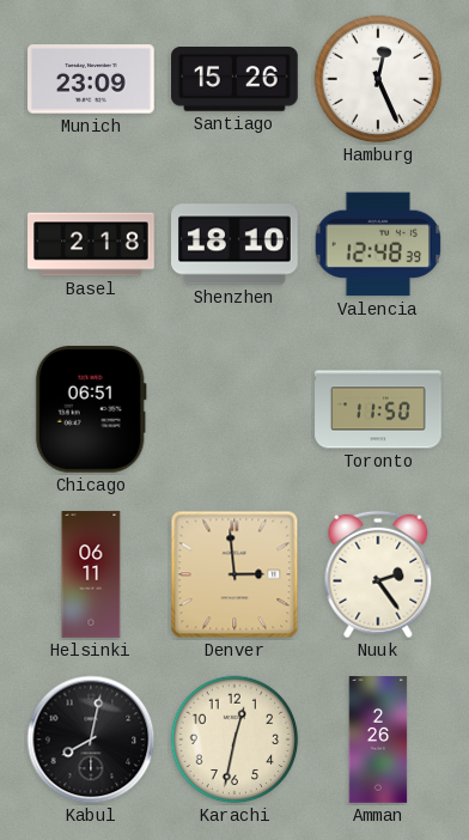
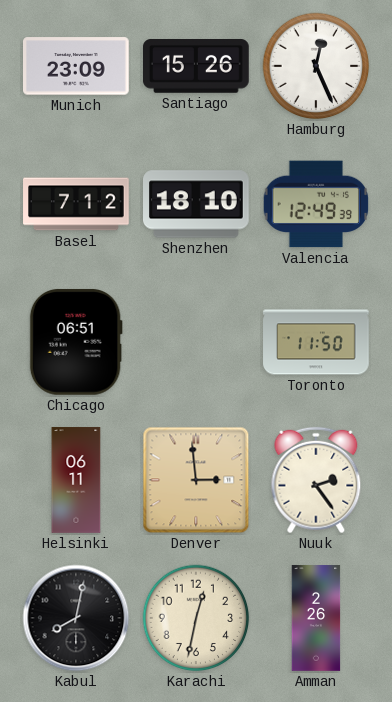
Basel: 2:18 -> 7:12
Valencia: 12:48 -> 12:49
